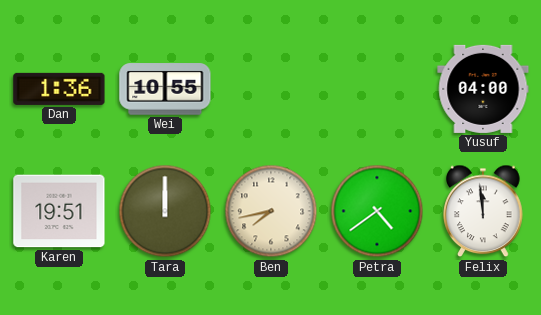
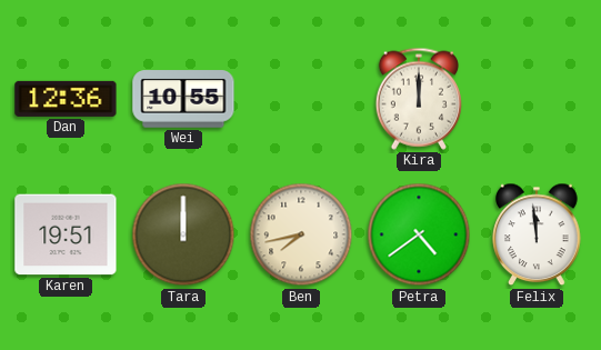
Dan: 1:36 -> 12:36
Kira: none -> 12:00
Yusuf: 04:00 -> none
